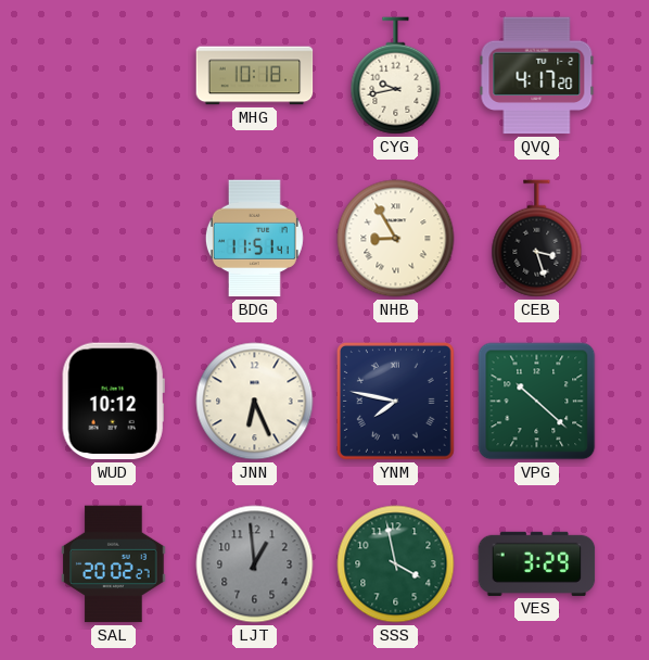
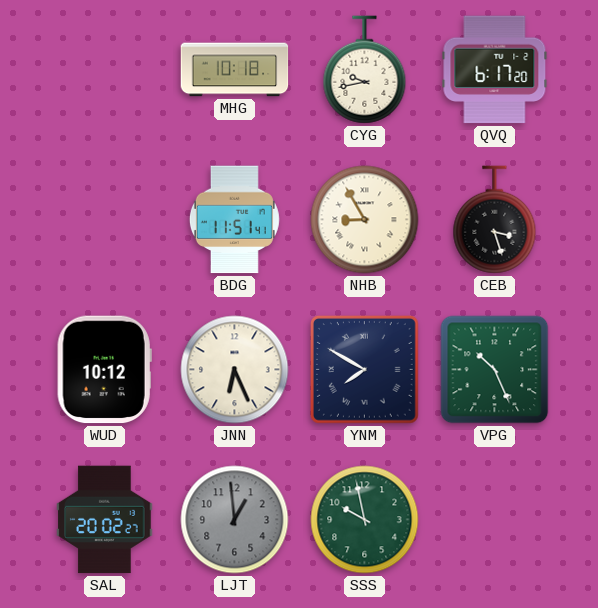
QVQ: 4:17 -> 6:17
YNM: 7:47 -> 7:50
VPG: 10:22 -> 10:26
SSS: 3:58 -> 9:58
VES: 3:29 -> none
